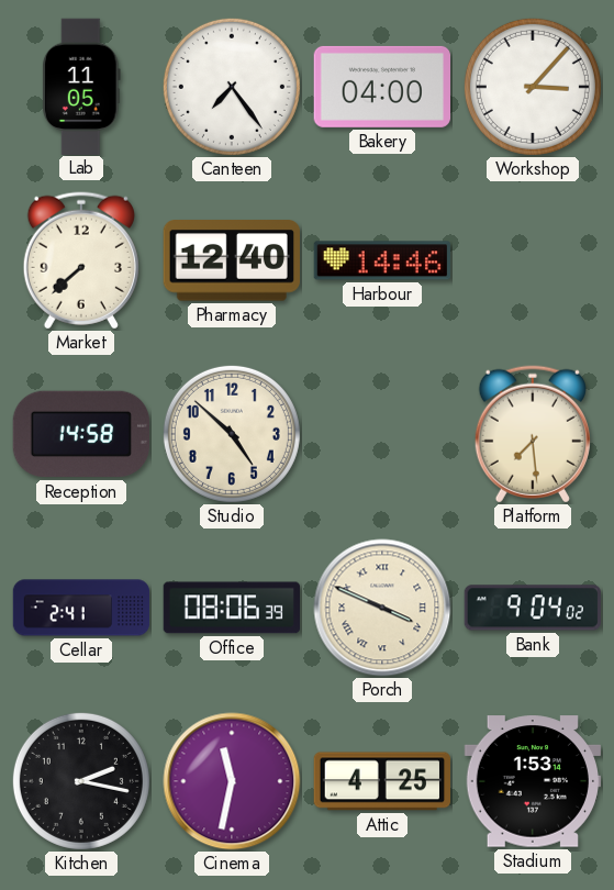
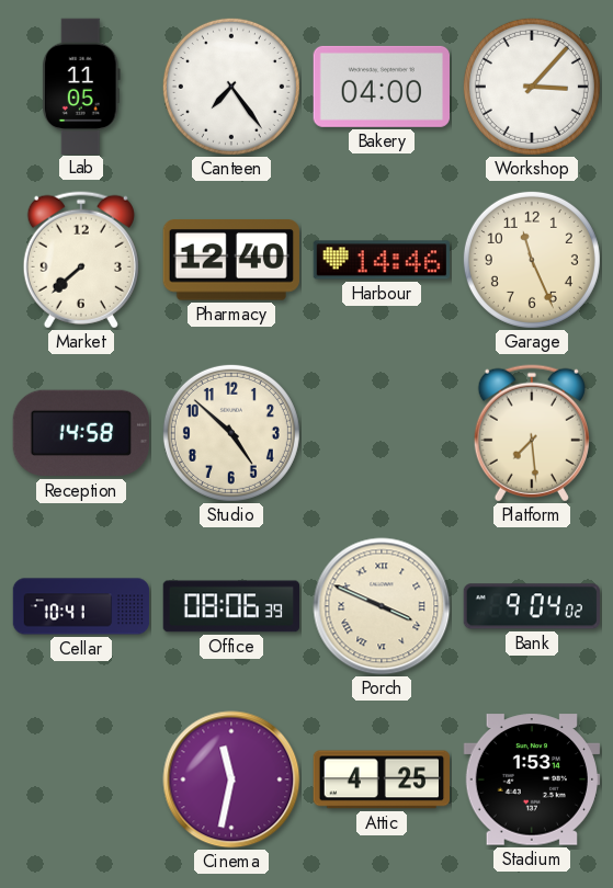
Garage: none -> 11:26
Cellar: 2:41 -> 10:41
Kitchen: 2:17 -> none
